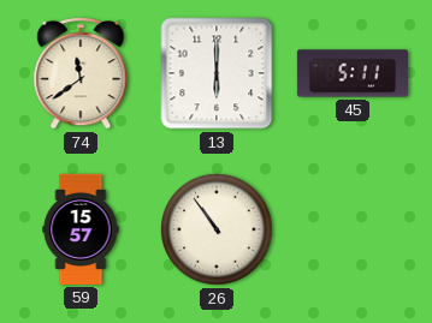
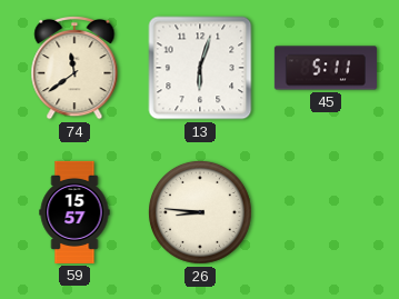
13: 6:00 -> 6:03
26: 10:54 -> 8:46
